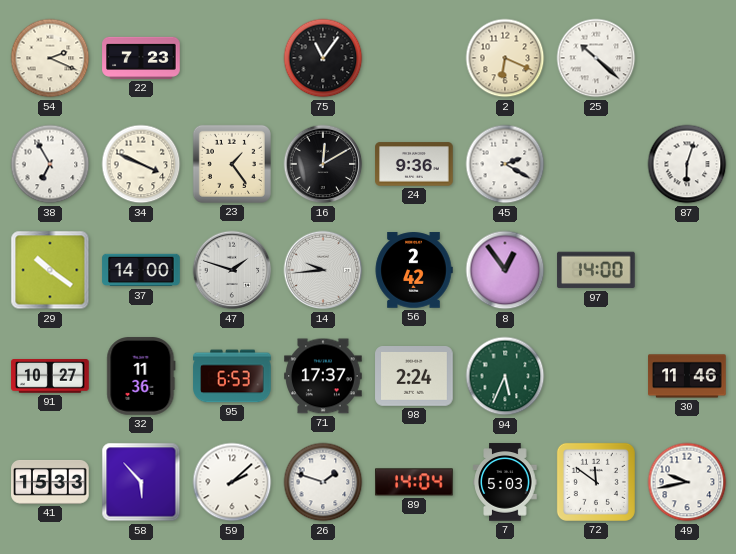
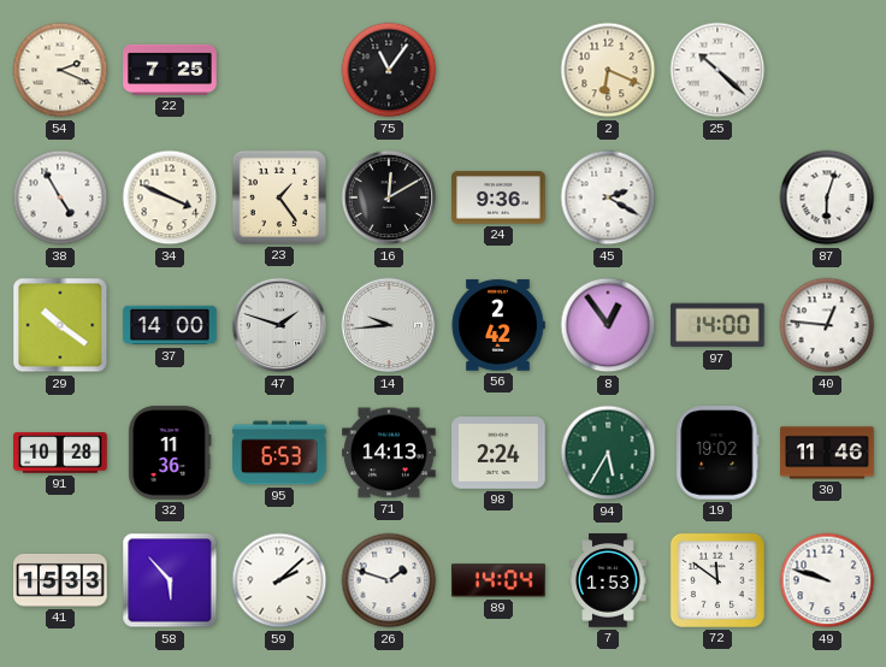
22: 7:23 -> 7:25
38: 6:55 -> 4:55
40: none -> 12:46
91: 10:27 -> 10:28
71: 17:37 -> 14:13
94: 5:34 -> 5:35
19: none -> 19:02
7: 5:03 -> 1:53
49: 9:43 -> 9:48
